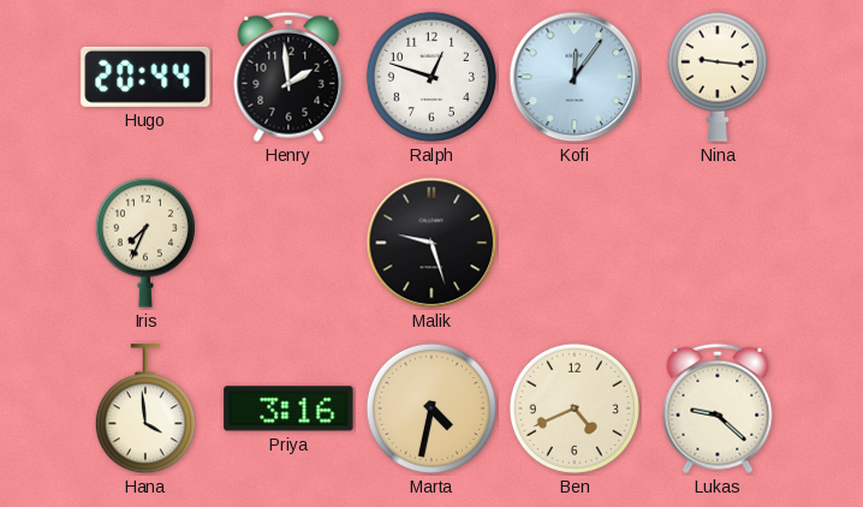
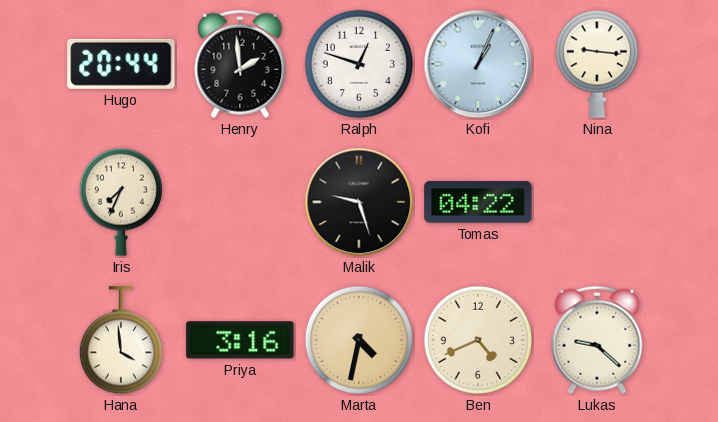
Kofi: 12:06 -> 1:04
Tomas: none -> 04:22
